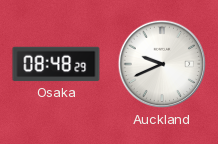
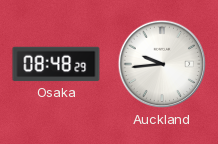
Auckland: 9:41 -> 9:44
